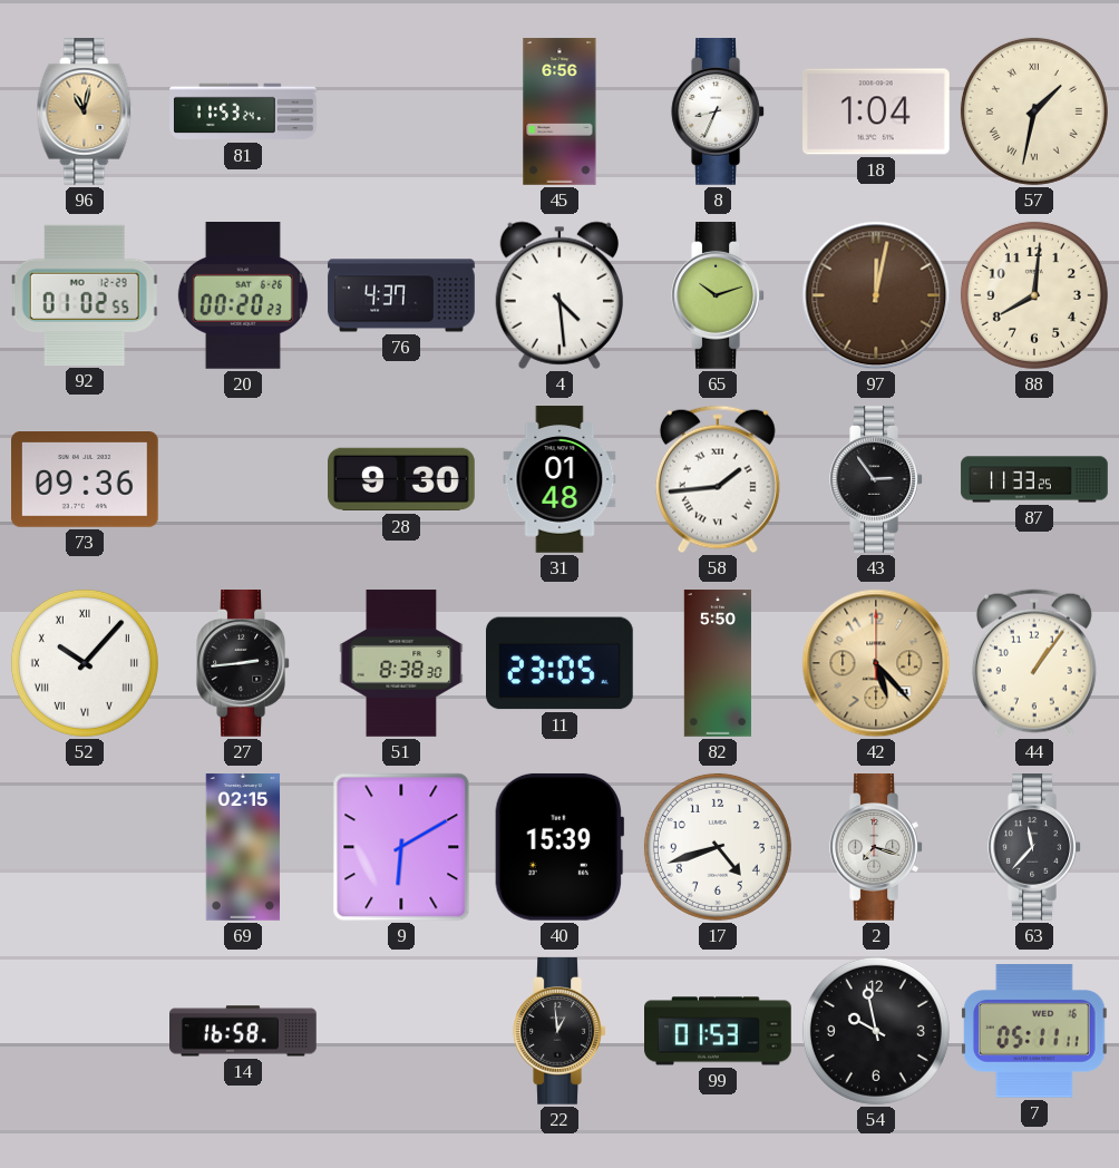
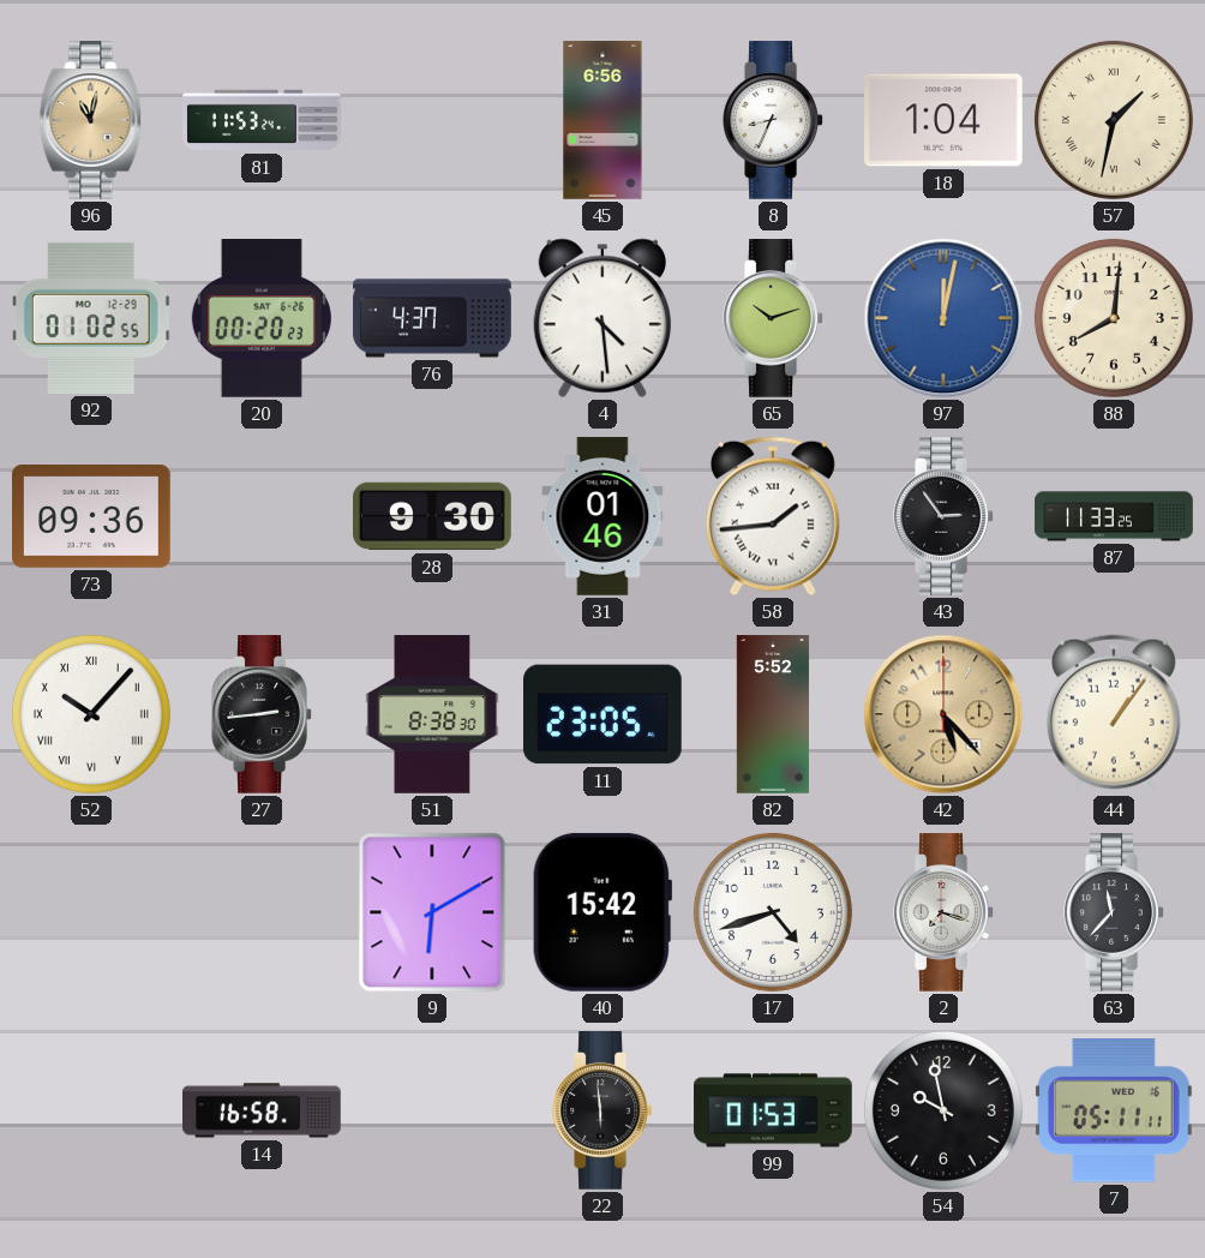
97 dial: brown -> blue
31: 01:48 -> 01:46
82: 5:50 -> 5:52
69: 02:15 -> none
40: 15:39 -> 15:42
22: 12:59 -> 5:59
